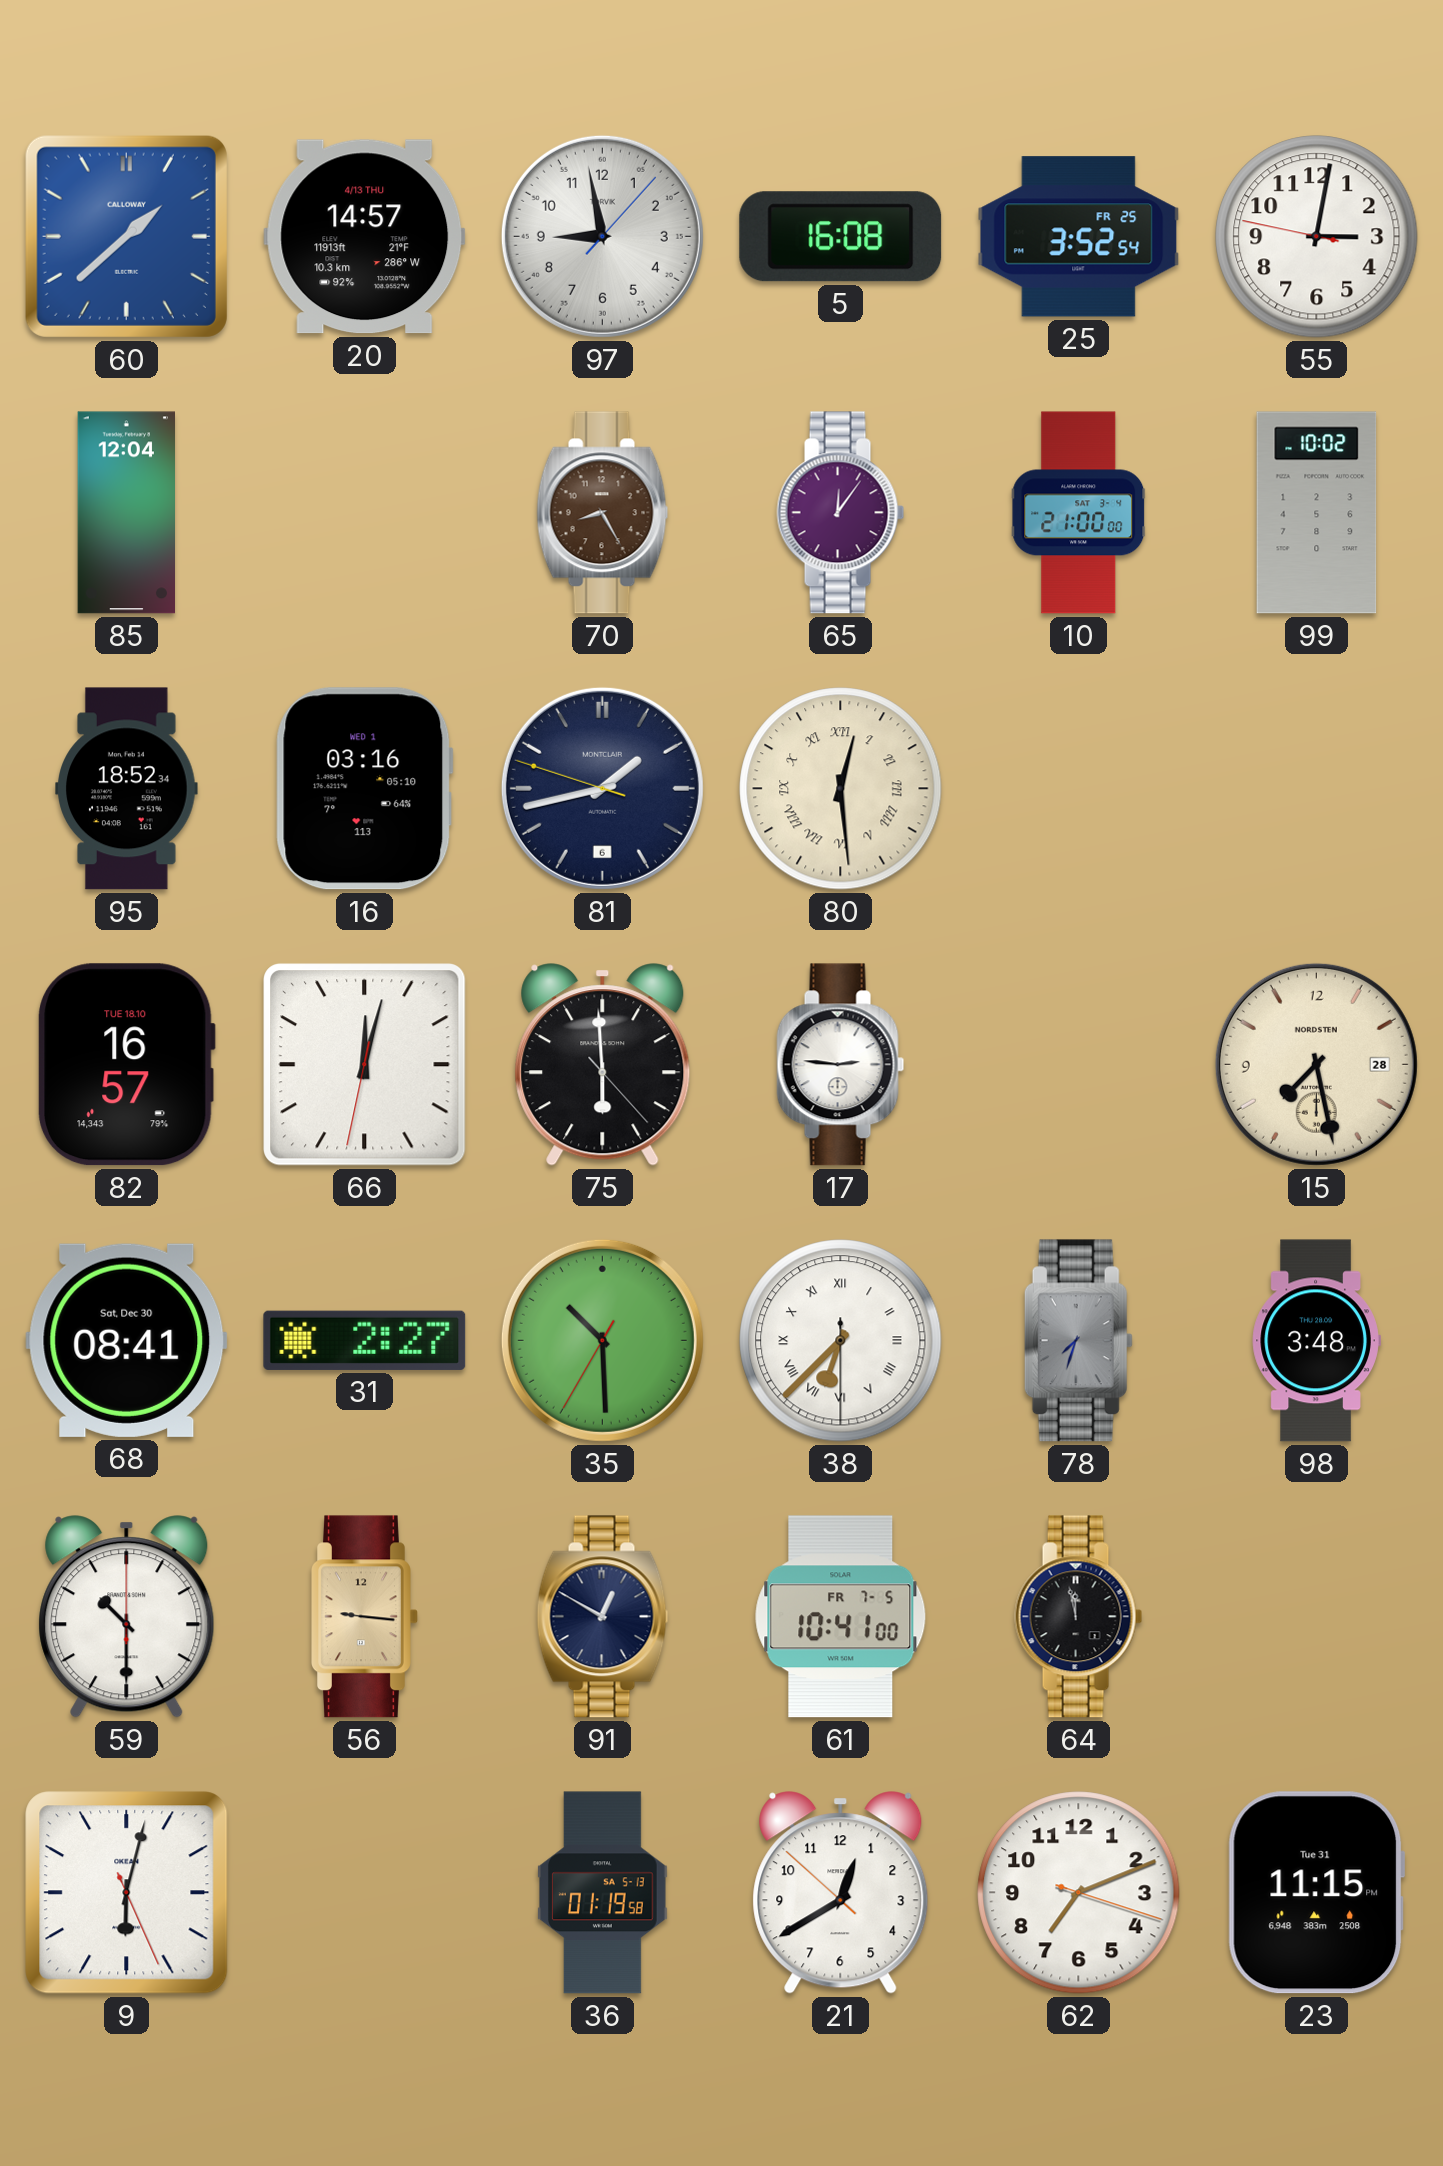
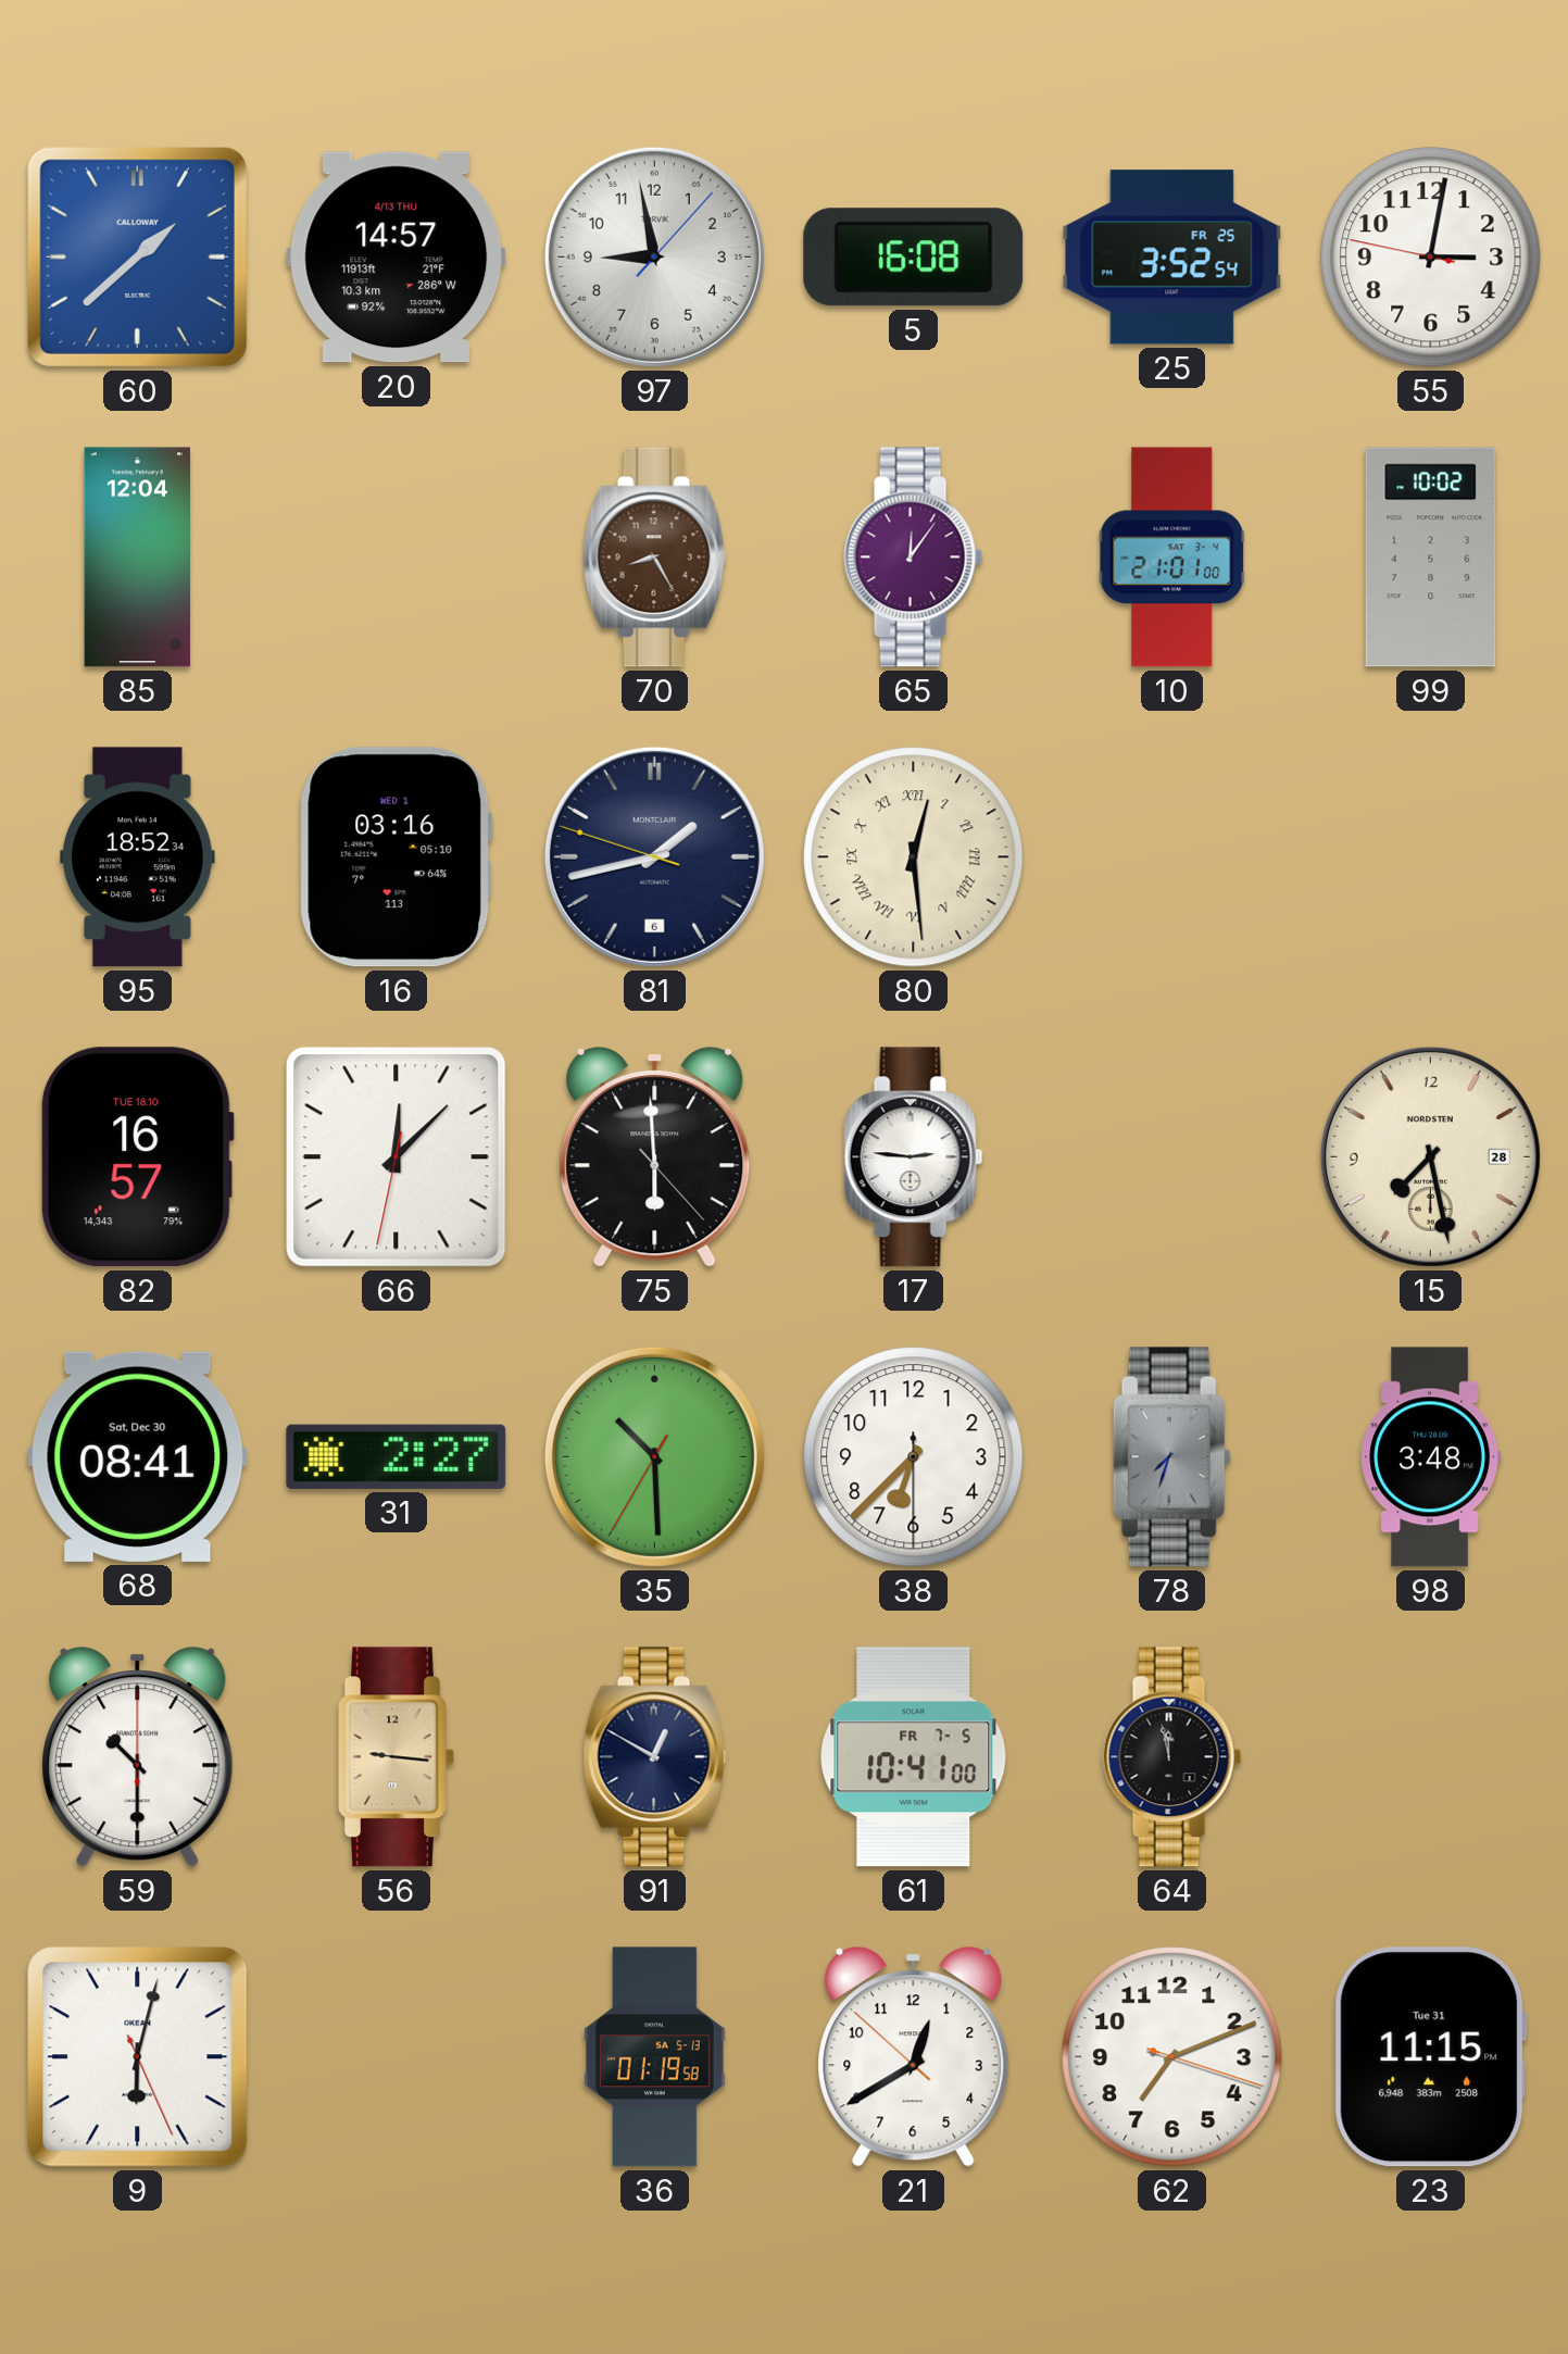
10: 21:00 -> 21:01
66: 12:02 -> 12:07
38 numerals: Roman -> Arabic
